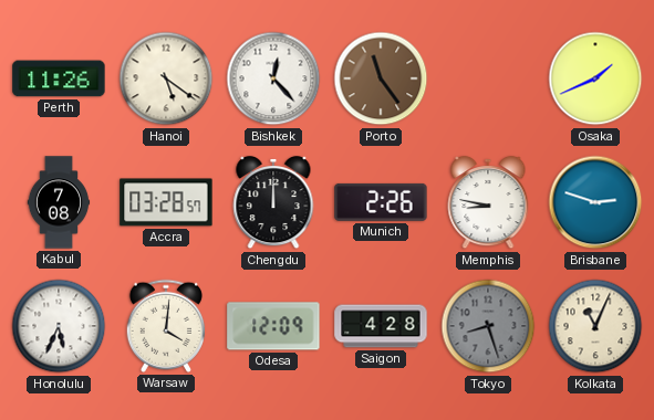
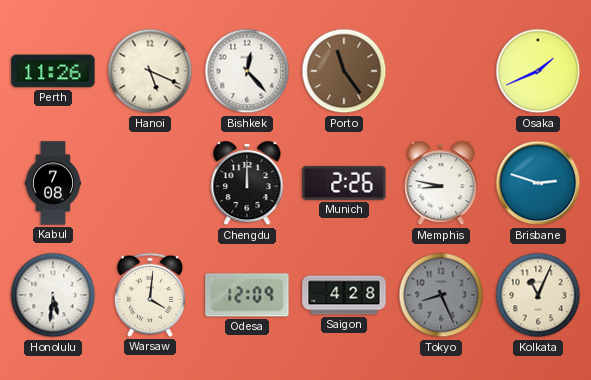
Hanoi: 5:21 -> 5:19
Accra: 03:28 -> none
Honolulu: 5:34 -> 5:31
Tokyo: 8:27 -> 8:26
